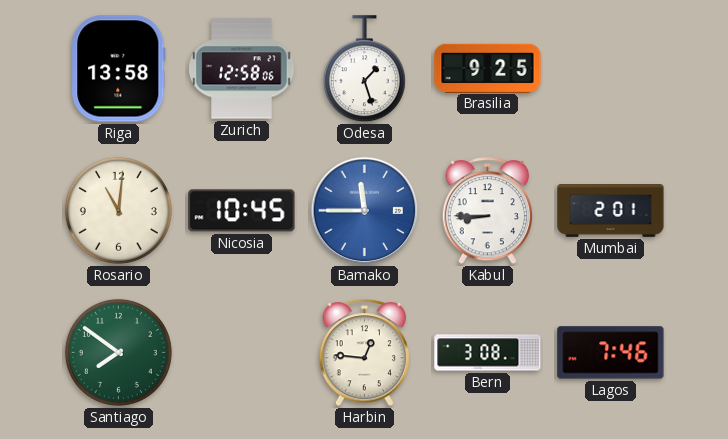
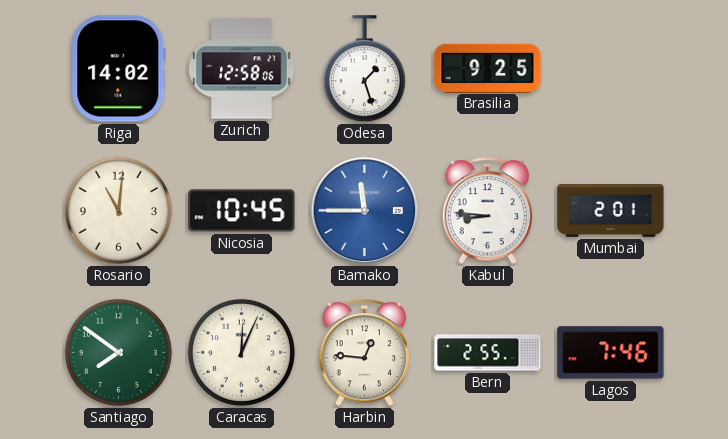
Riga: 13:58 -> 14:02
Kabul: 8:45 -> 8:46
Caracas: none -> 12:04
Bern: 3:08 -> 2:55
